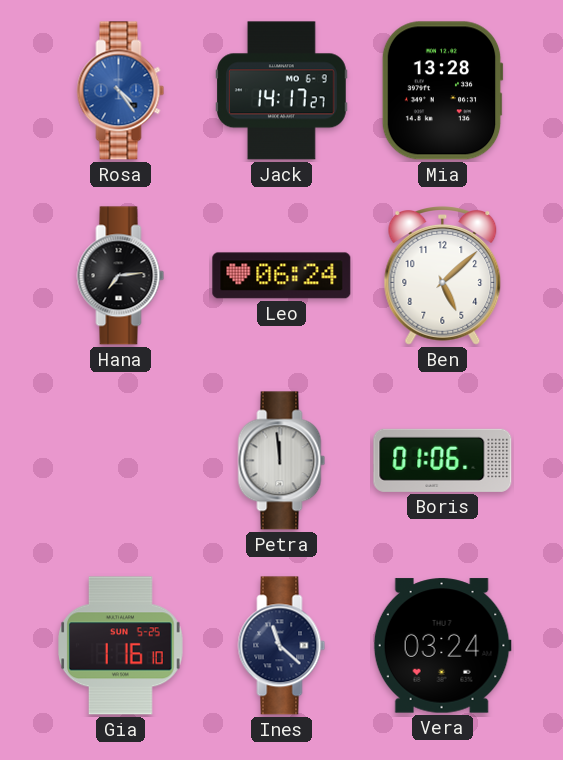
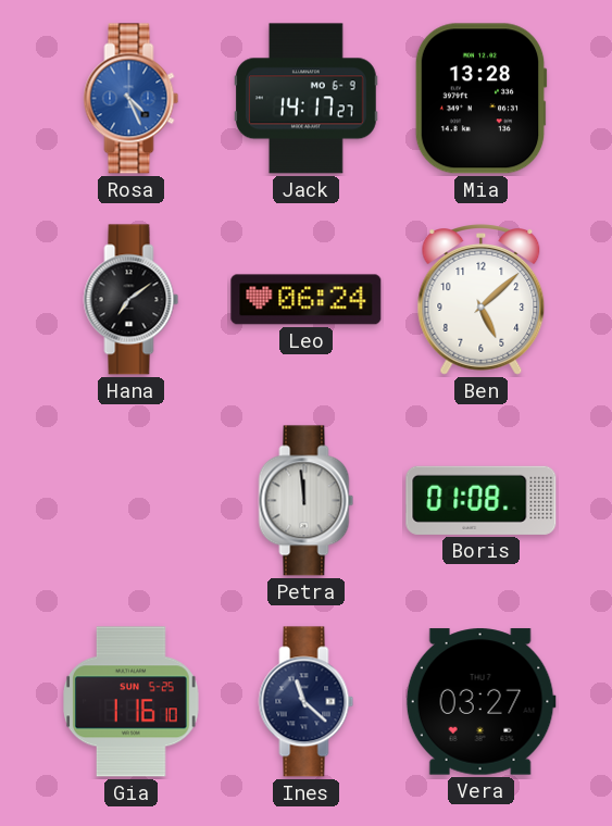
Rosa: 4:24 -> 4:26
Hana: 7:14 -> 7:09
Boris: 01:06 -> 01:08
Vera: 03:24 -> 03:27
